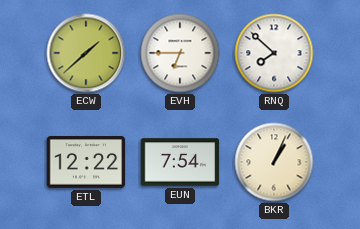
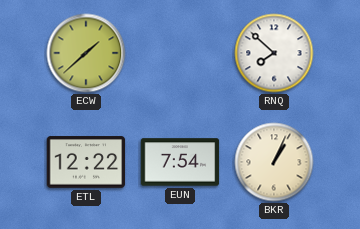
EVH: 6:45 -> none
